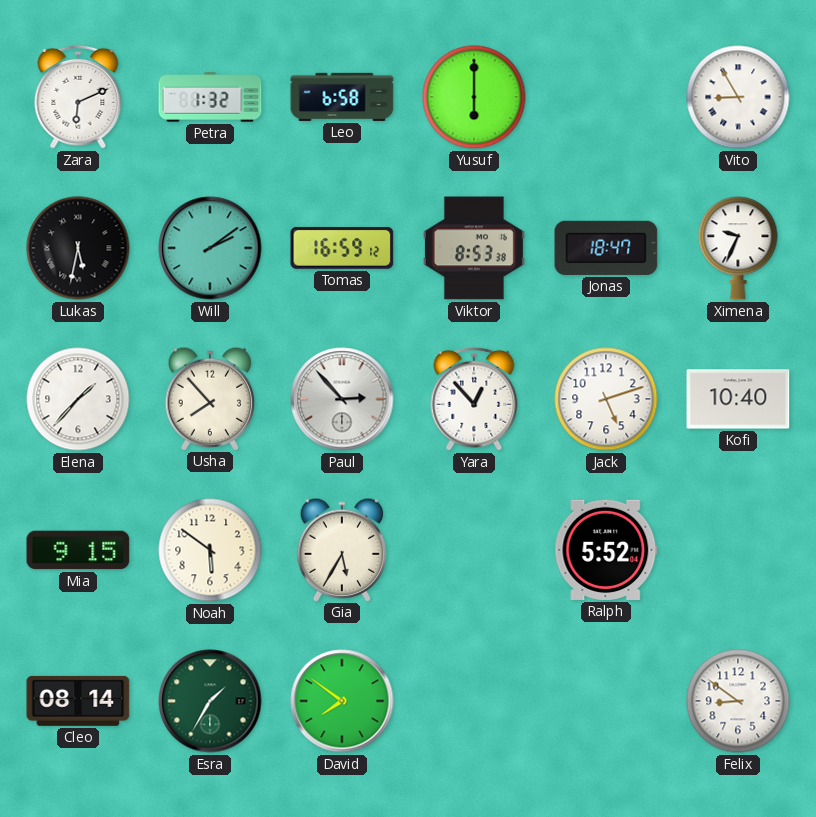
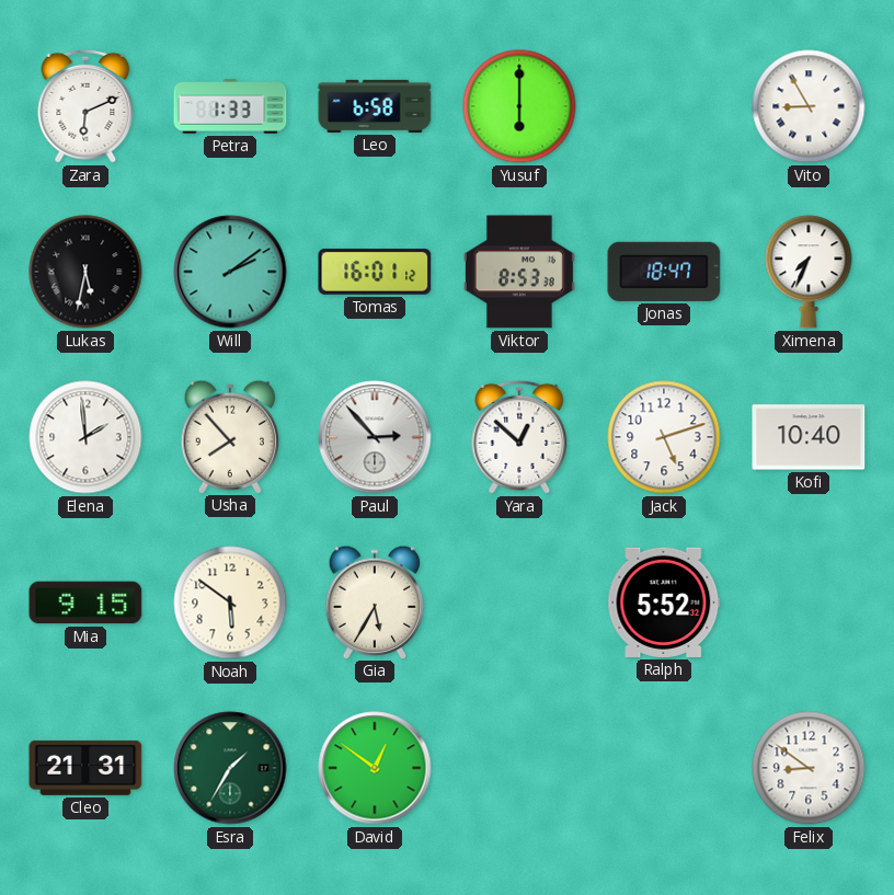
Petra: 1:32 -> 1:33
Tomas: 16:59 -> 16:01
Ximena: 9:34 -> 7:34
Elena: 1:37 -> 1:59
Yara: 12:53 -> 12:52
Ralph: 5:52:04 -> 5:52:32
Cleo: 08:14 -> 21:31
David: 7:51 -> 12:51
